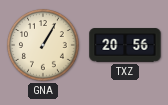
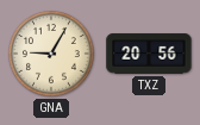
GNA: 1:05 -> 9:05
